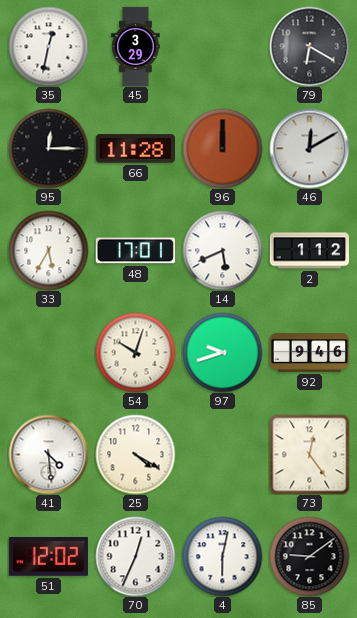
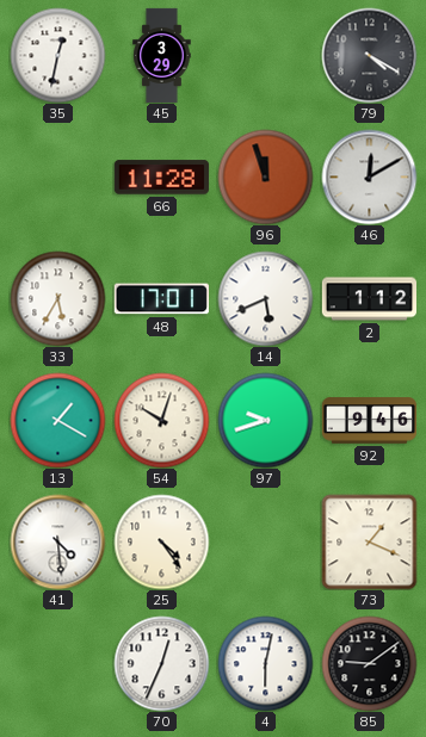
79: 6:20 -> 4:20
95: 12:15 -> none
96: 12:00 -> 11:57
13: none -> 1:20
25: 4:20 -> 4:24
73: 12:24 -> 1:19
51: 12:02 -> none
